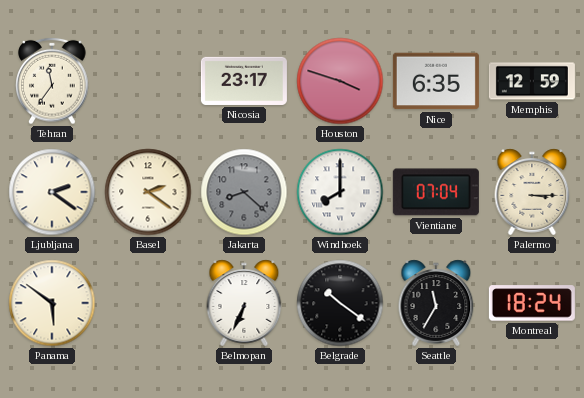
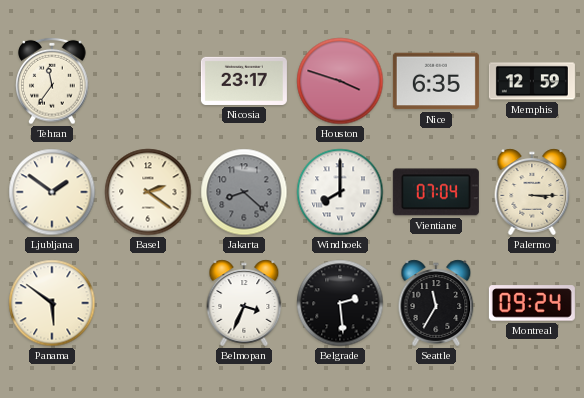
Ljubljana: 2:21 -> 1:51
Belmopan: 6:34 -> 3:34
Belgrade: 10:21 -> 2:29
Montreal: 18:24 -> 09:24
